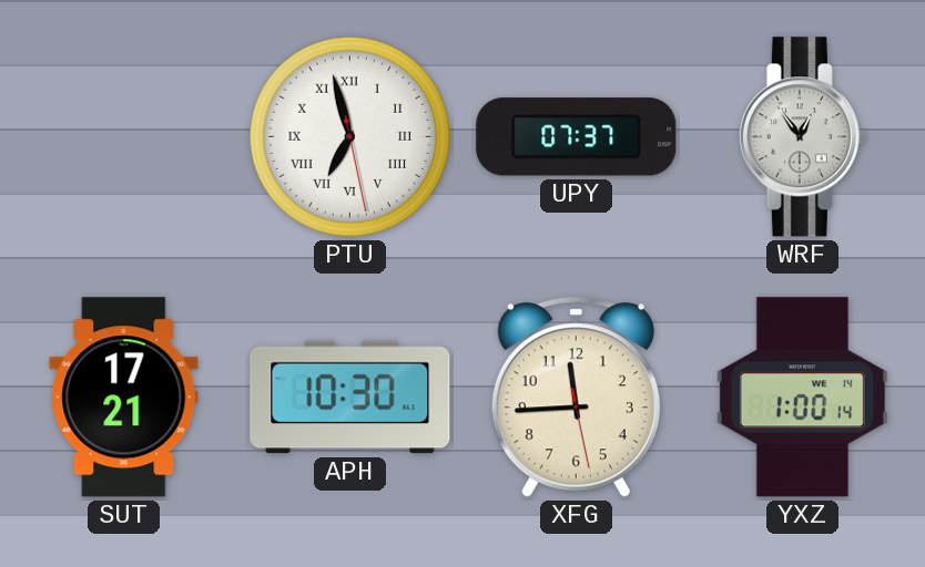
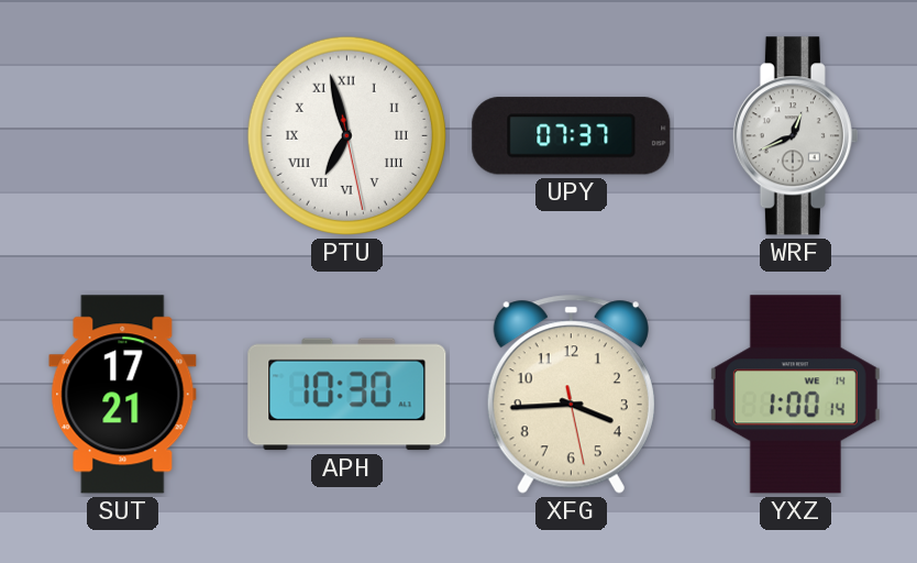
WRF: 12:54 -> 12:41
XFG: 11:44 -> 3:44
